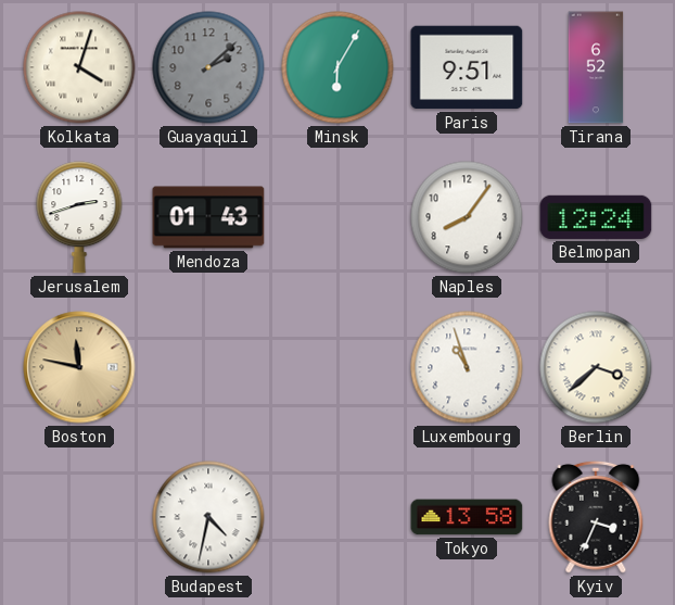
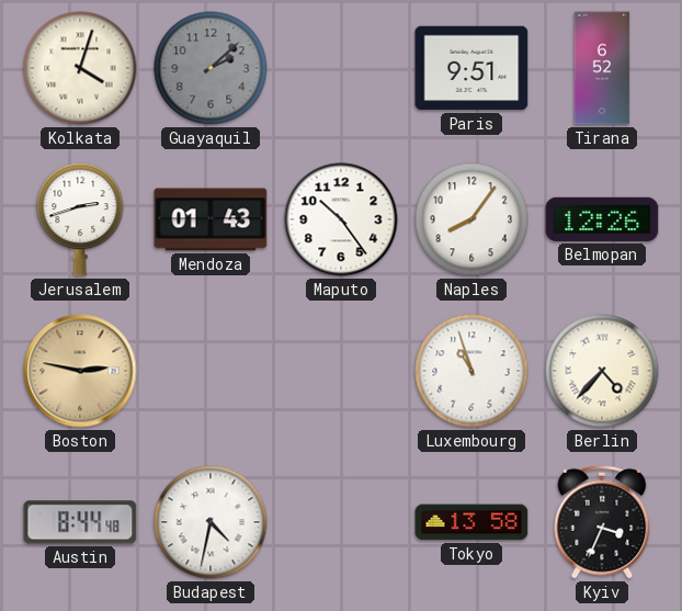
Minsk: 6:05 -> none
Maputo: none -> 10:24
Belmopan: 12:24 -> 12:26
Boston: 11:47 -> 2:47
Berlin: 3:38 -> 4:37
Austin: none -> 8:44
